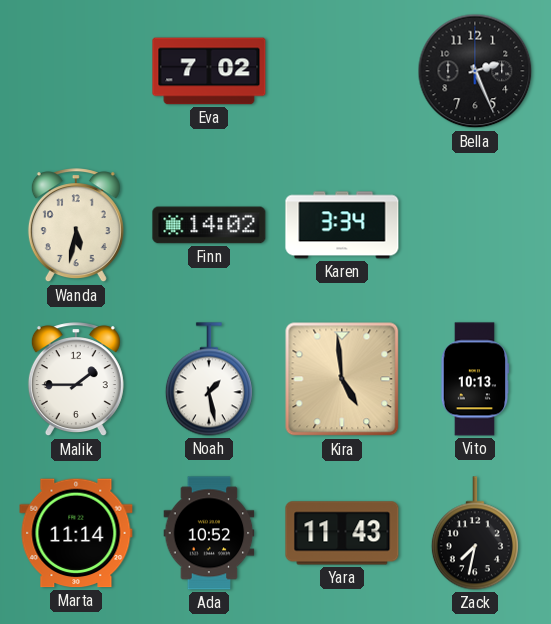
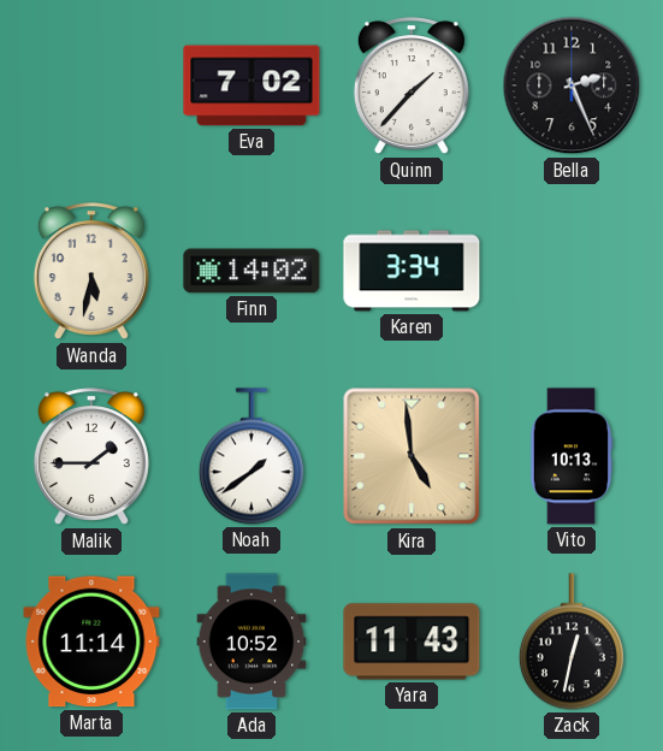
Quinn: none -> 1:37
Noah: 1:28 -> 1:39
Zack: 7:32 -> 12:32
